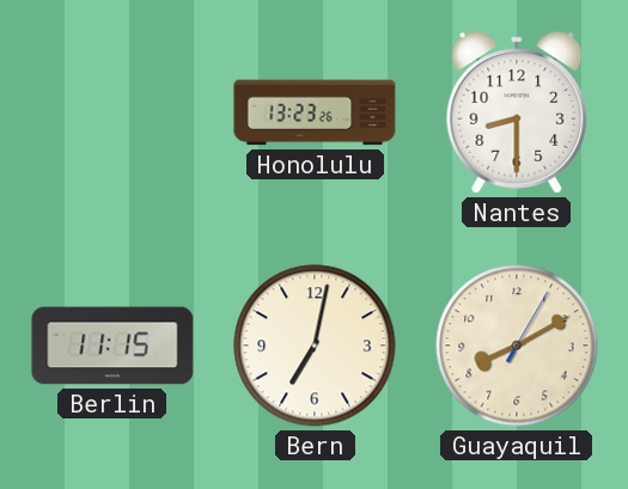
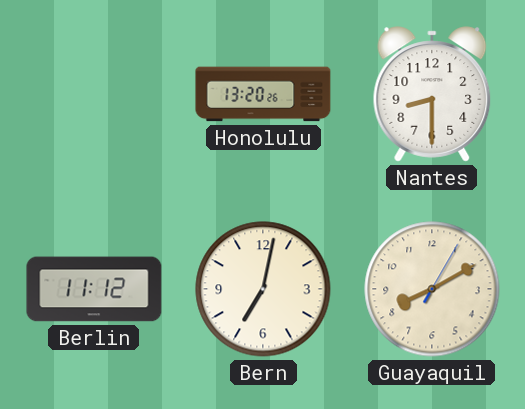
Honolulu: 13:23 -> 13:20
Berlin: 11:15 -> 11:12
